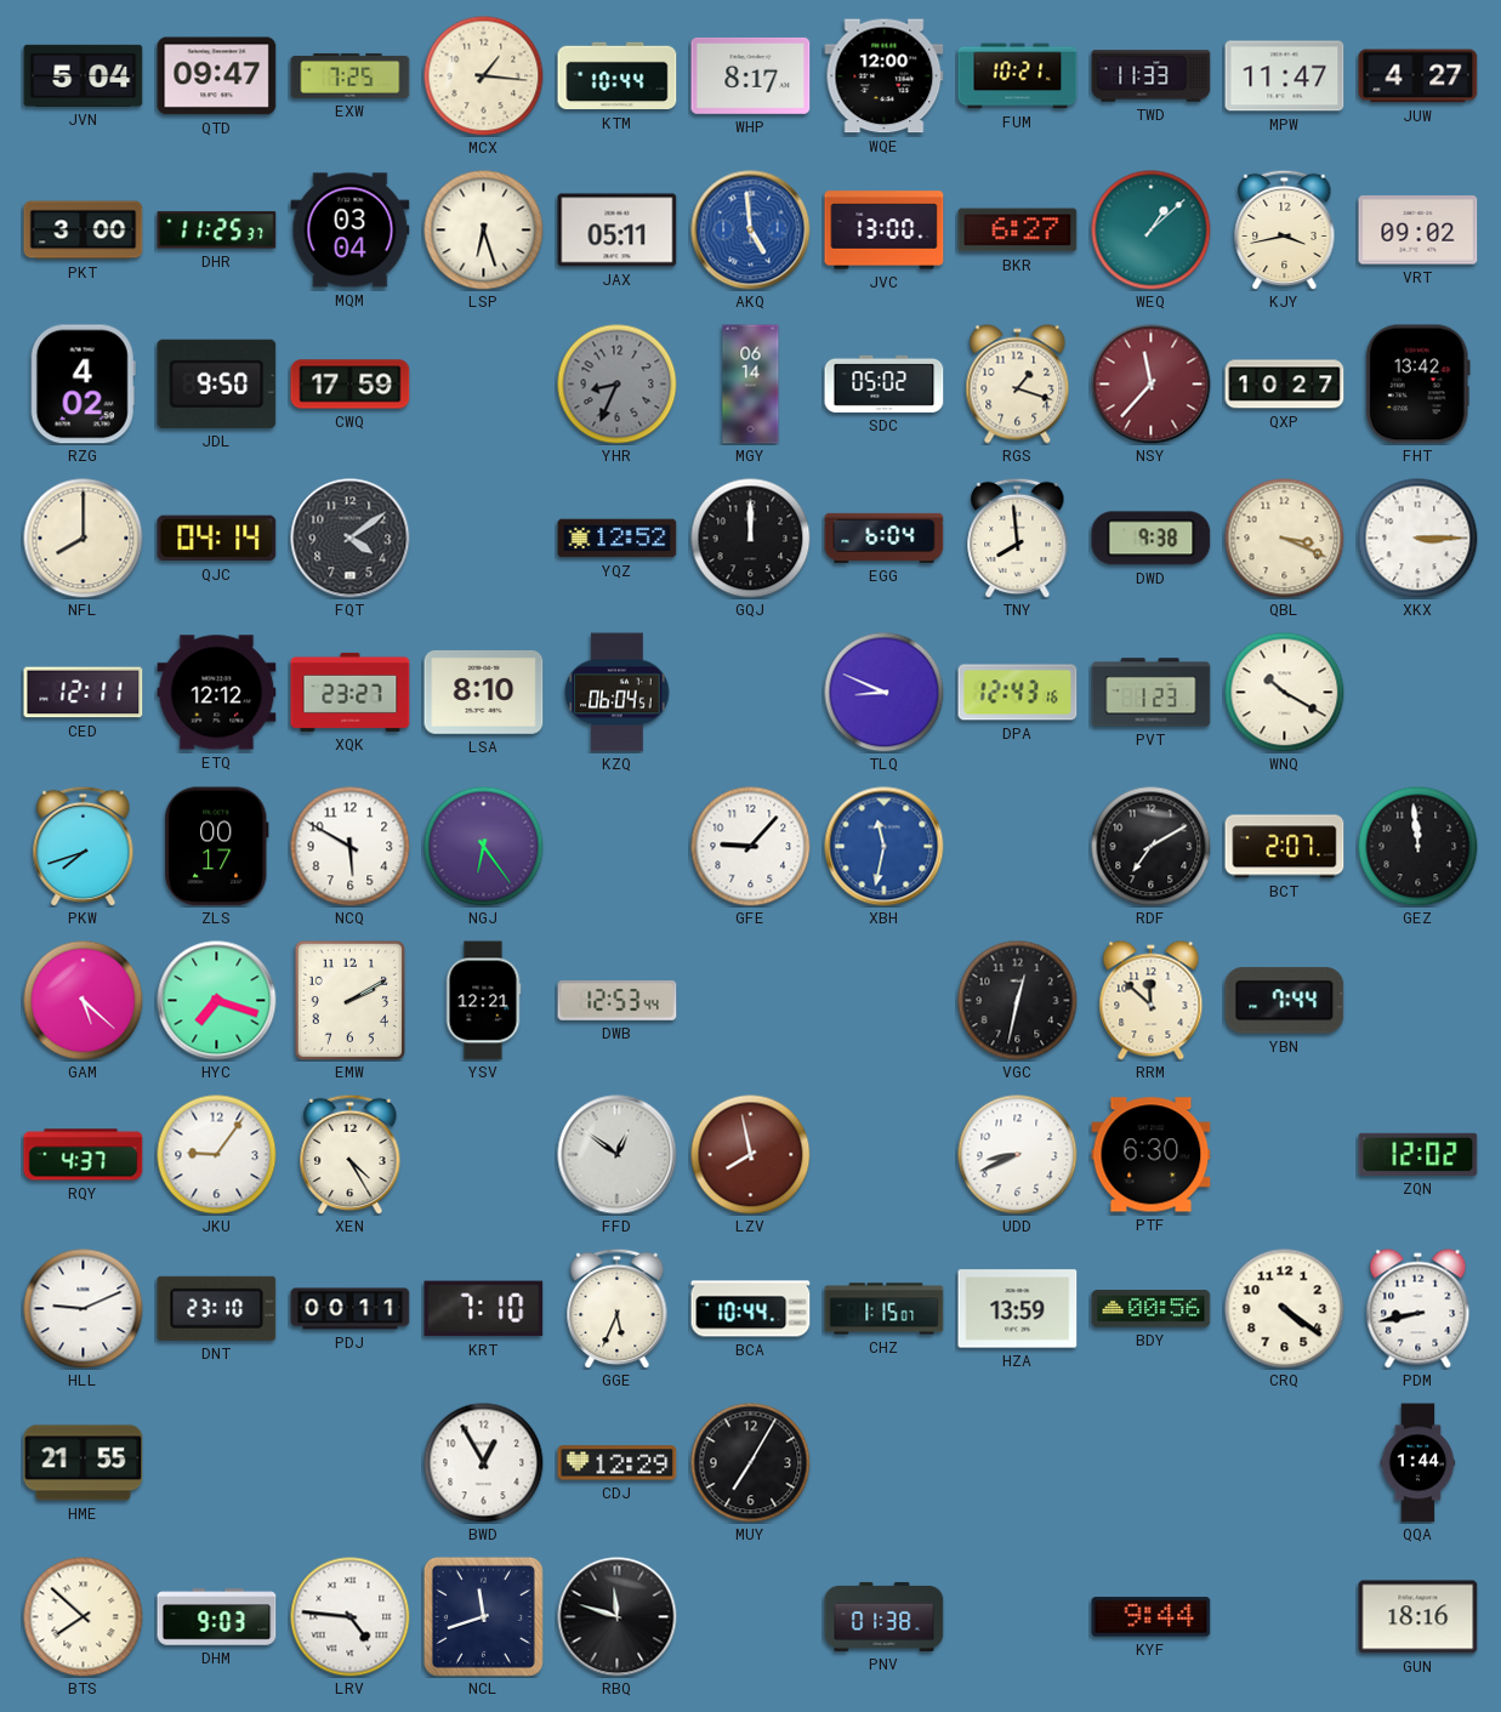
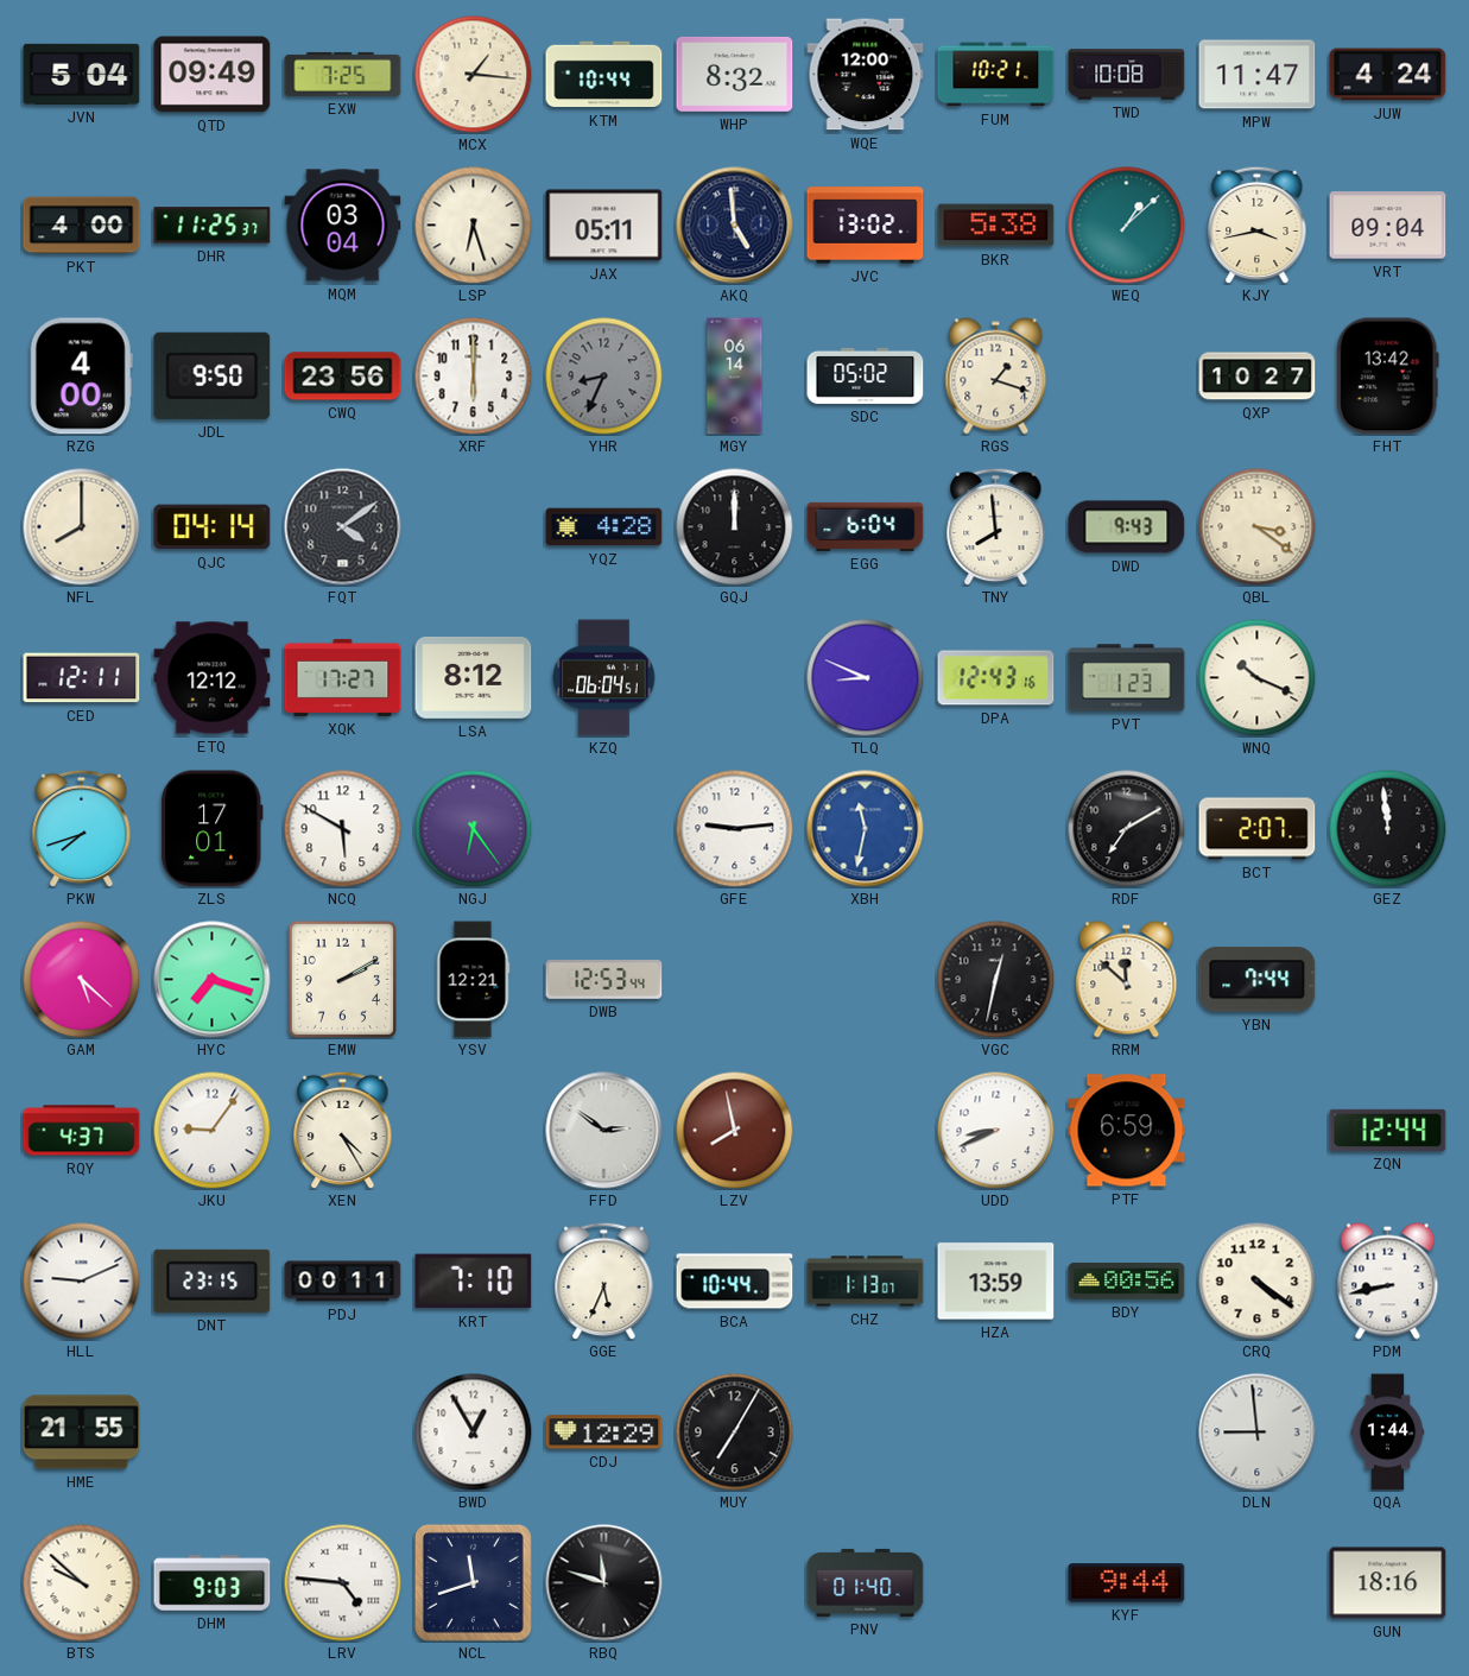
QTD: 09:47 -> 09:49
WHP: 8:17 -> 8:32
TWD: 11:33 -> 10:08
JUW: 4:27 -> 4:24
PKT: 3:00 -> 4:00
AKQ dial: blue -> navy
JVC: 13:00 -> 13:02
BKR: 6:27 -> 5:38
VRT: 09:02 -> 09:04
RZG: 4:02 -> 4:00
CWQ: 17:59 -> 23:56
XRF: none -> 6:00
NSY: 11:37 -> none
YQZ: 12:52 -> 4:28
DWD: 9:38 -> 9:43
QBL: 3:19 -> 3:21
XKX: 3:15 -> none
XQK: 23:27 -> 17:27
LSA: 8:10 -> 8:12
WNQ: 10:20 -> 10:19
ZLS: 00:17 -> 17:01
GFE: 9:07 -> 9:14
FFD: 12:51 -> 2:51
PTF: 6:30 -> 6:59
ZQN: 12:02 -> 12:44
DNT: 23:10 -> 23:15
CHZ: 1:15 -> 1:13
DLN: none -> 8:59
BTS: 7:52 -> 9:52
PNV: 01:38 -> 01:40
